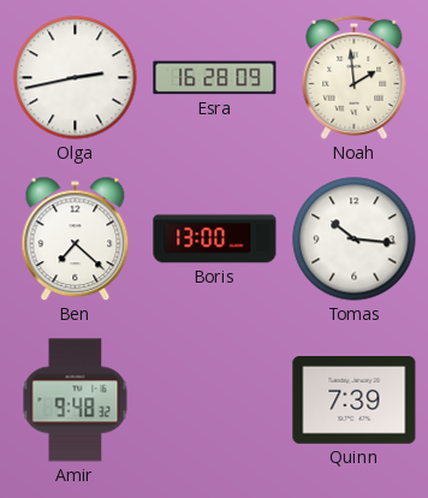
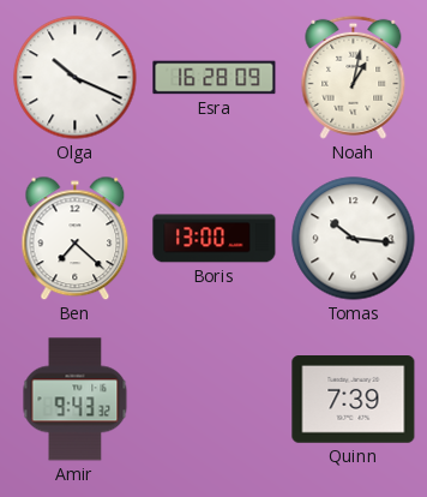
Olga: 2:43 -> 10:19
Noah: 1:59 -> 1:02
Amir: 9:48 -> 9:43
